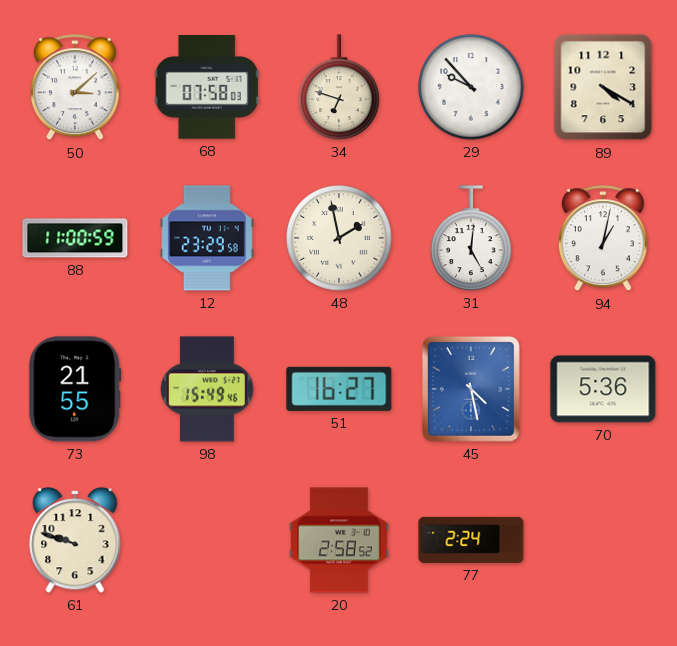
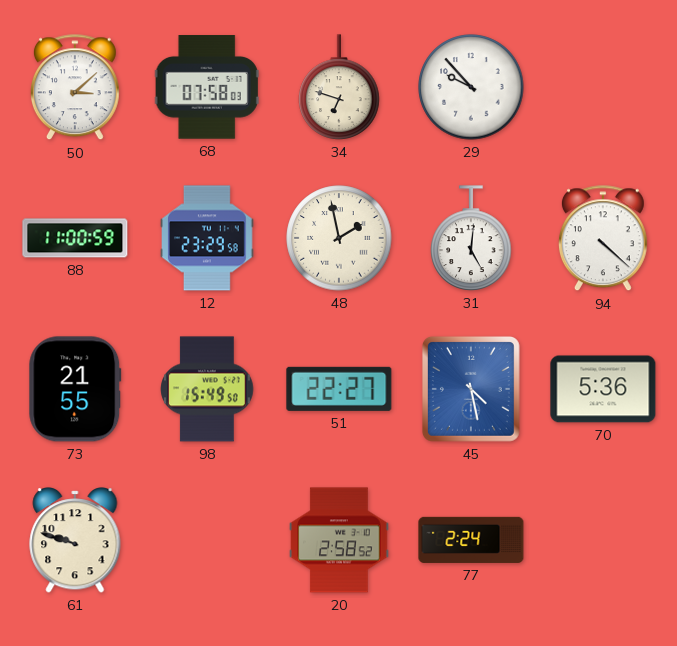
89: 4:20 -> none
94: 1:02 -> 4:22
98: 15:49:46 -> 15:49:50
51: 16:27 -> 22:27
